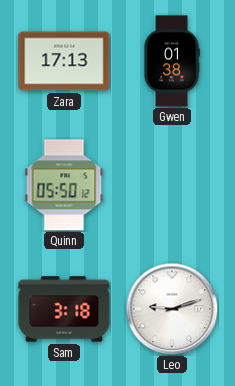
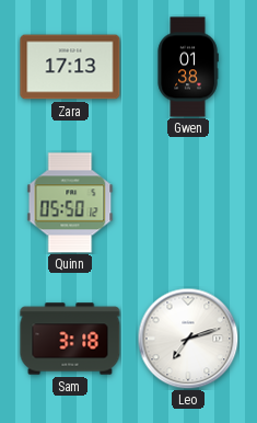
Leo: 9:12 -> 7:12
